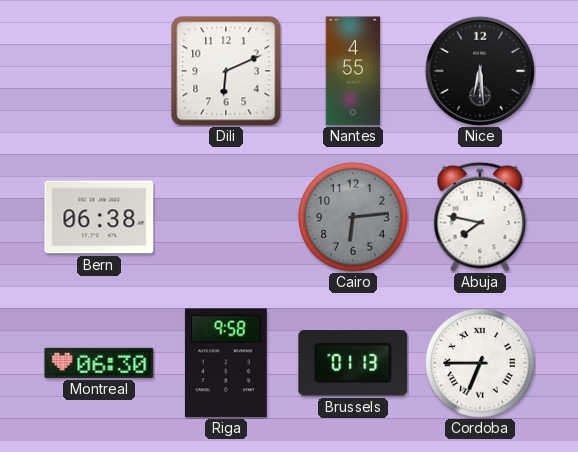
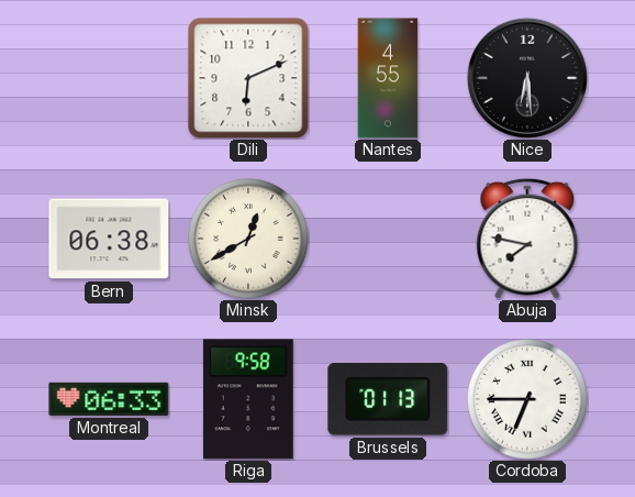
Minsk: none -> 12:40
Cairo: 6:14 -> none
Montreal: 06:30 -> 06:33
